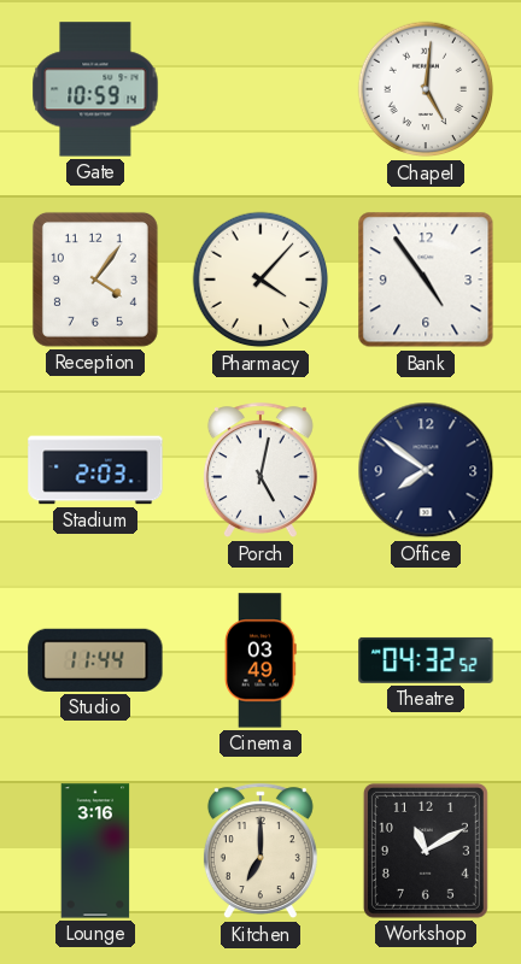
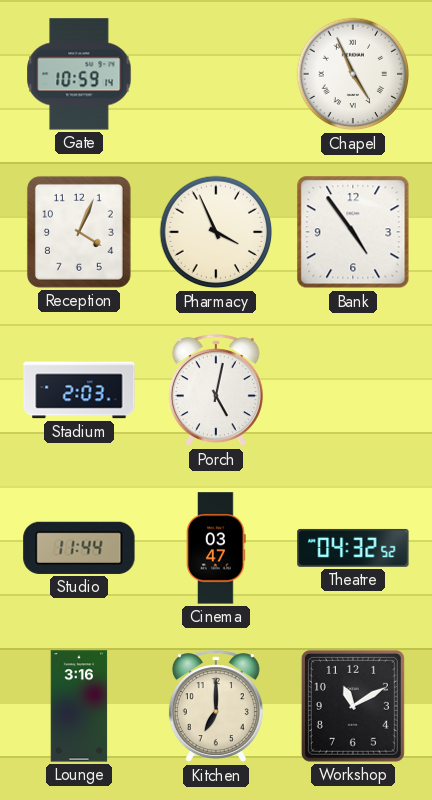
Chapel: 5:01 -> 4:56
Reception: 4:06 -> 4:04
Pharmacy: 4:07 -> 3:56
Office: 7:51 -> none
Cinema: 03:49 -> 03:47
